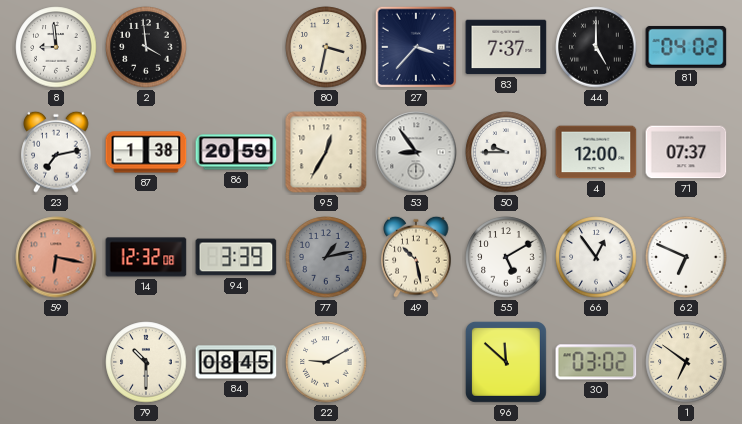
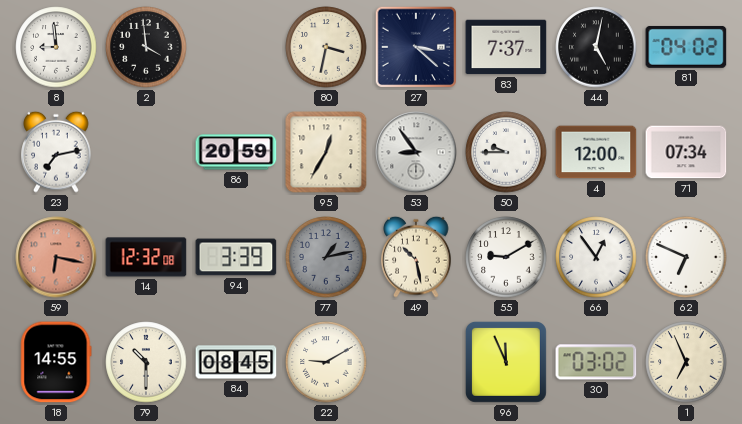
27: 3:37 -> 3:22
44: 5:00 -> 5:02
87: 1:38 -> none
71: 07:37 -> 07:34
55: 5:10 -> 9:10
18: none -> 14:55
96: 11:52 -> 11:56
1: 6:51 -> 6:56
